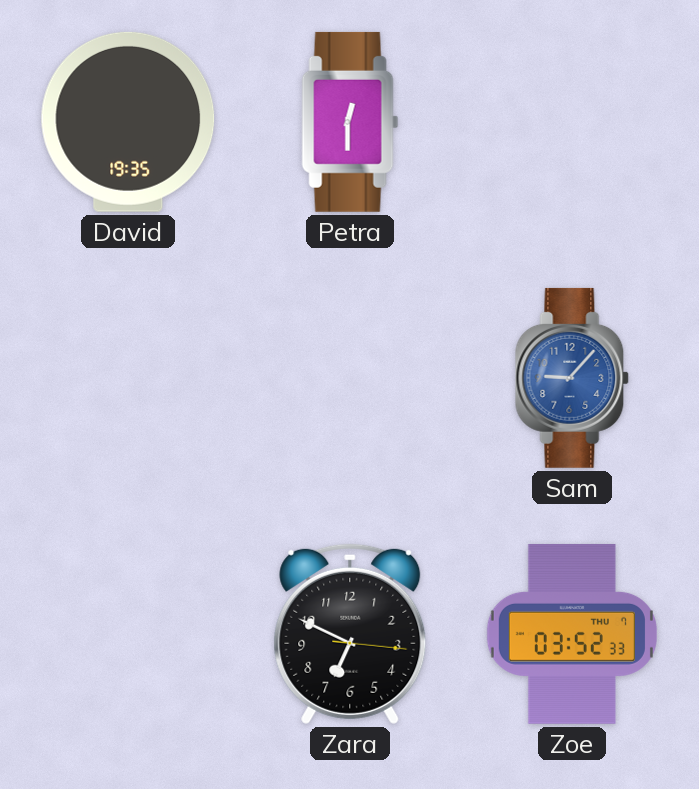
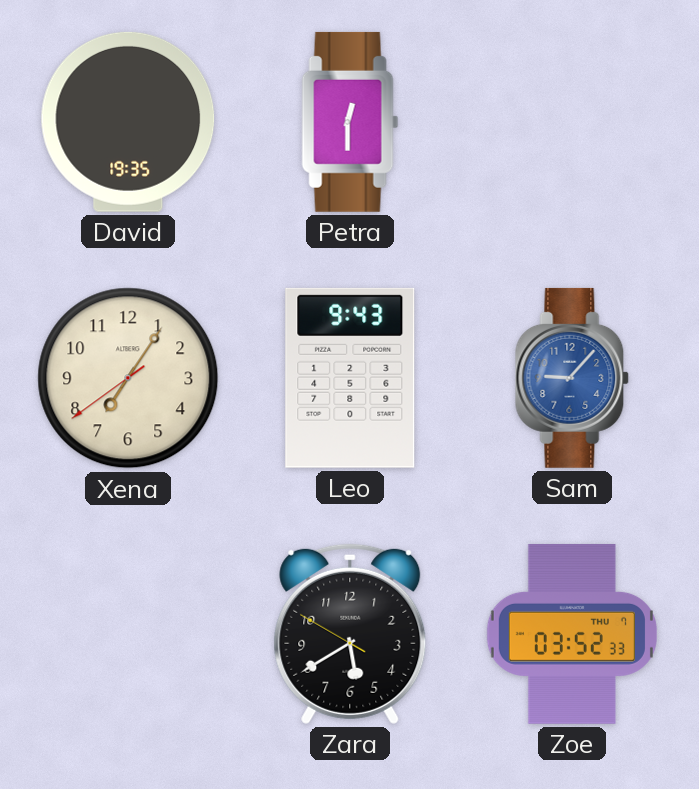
Xena: none -> 7:05
Leo: none -> 9:43
Zara: 6:49 -> 5:39
